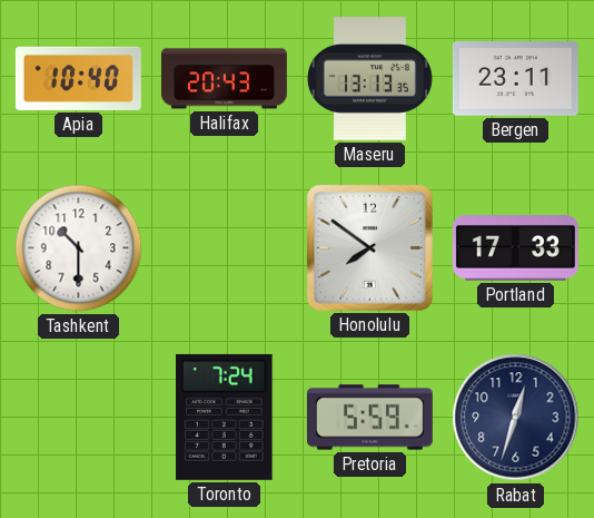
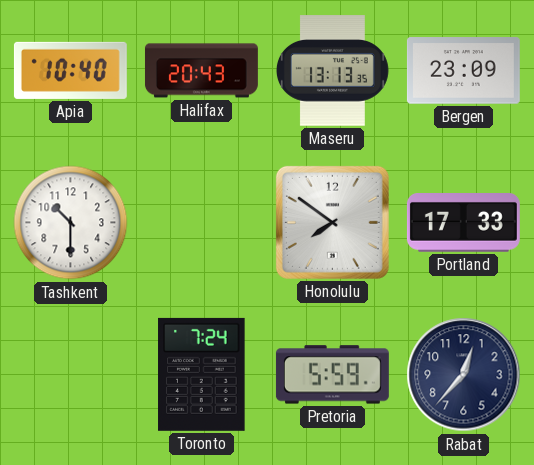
Bergen: 23:11 -> 23:09
Rabat: 12:33 -> 12:37
